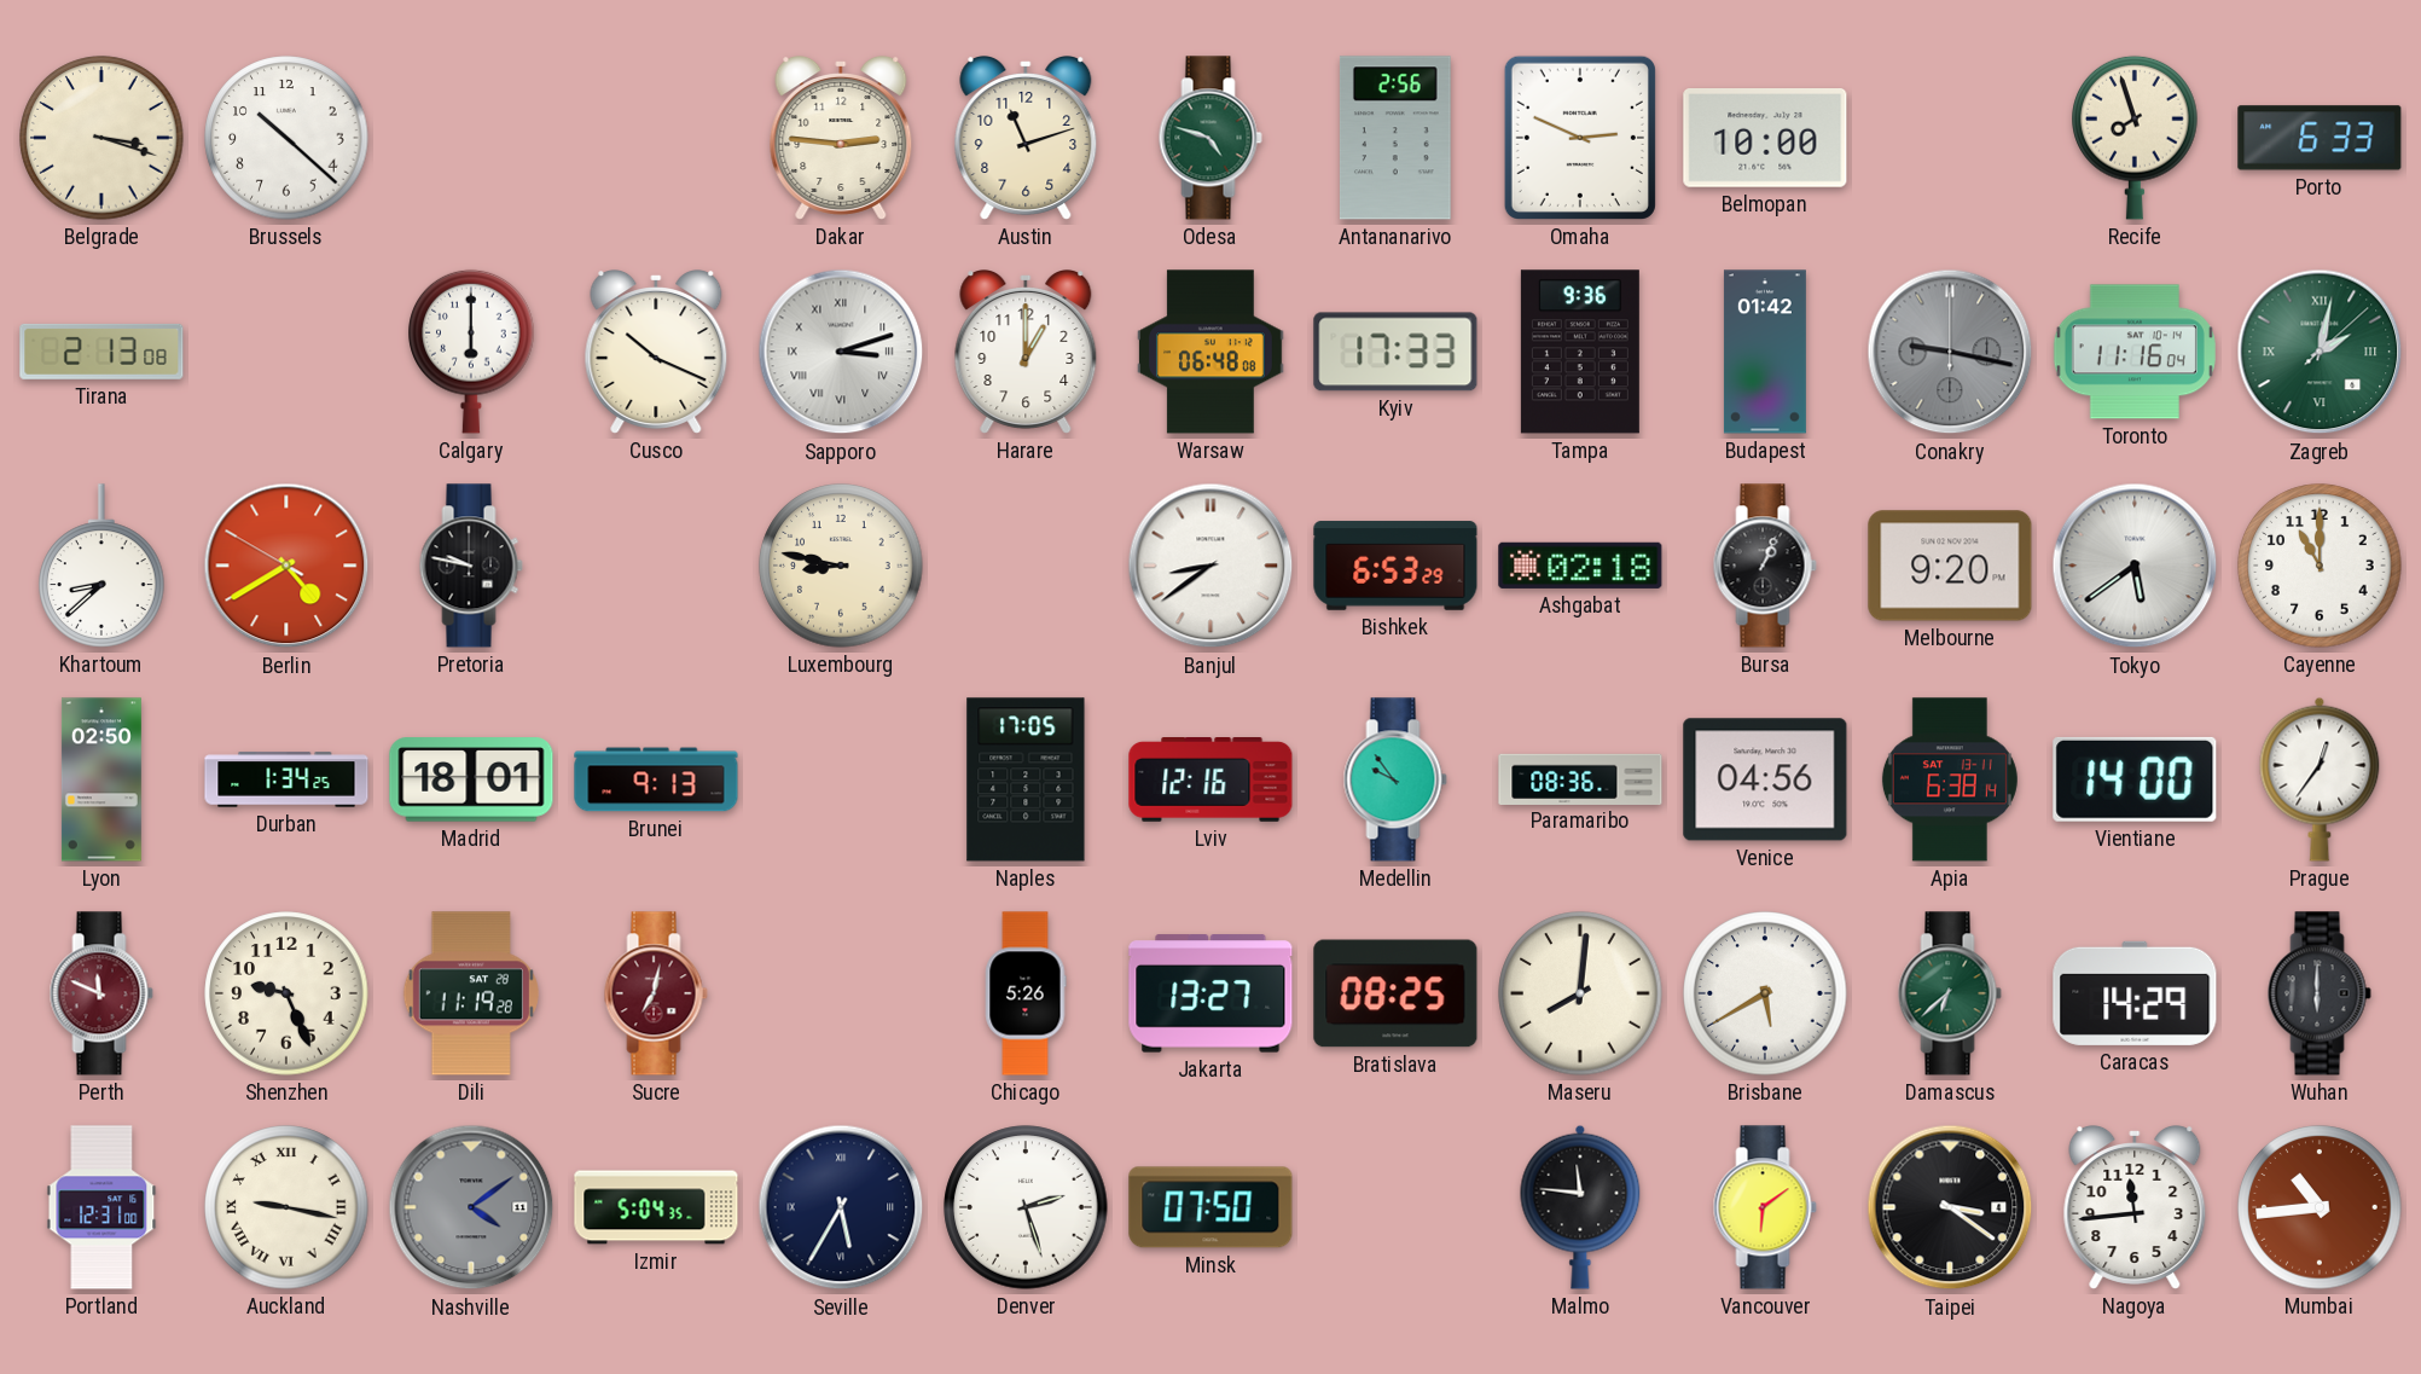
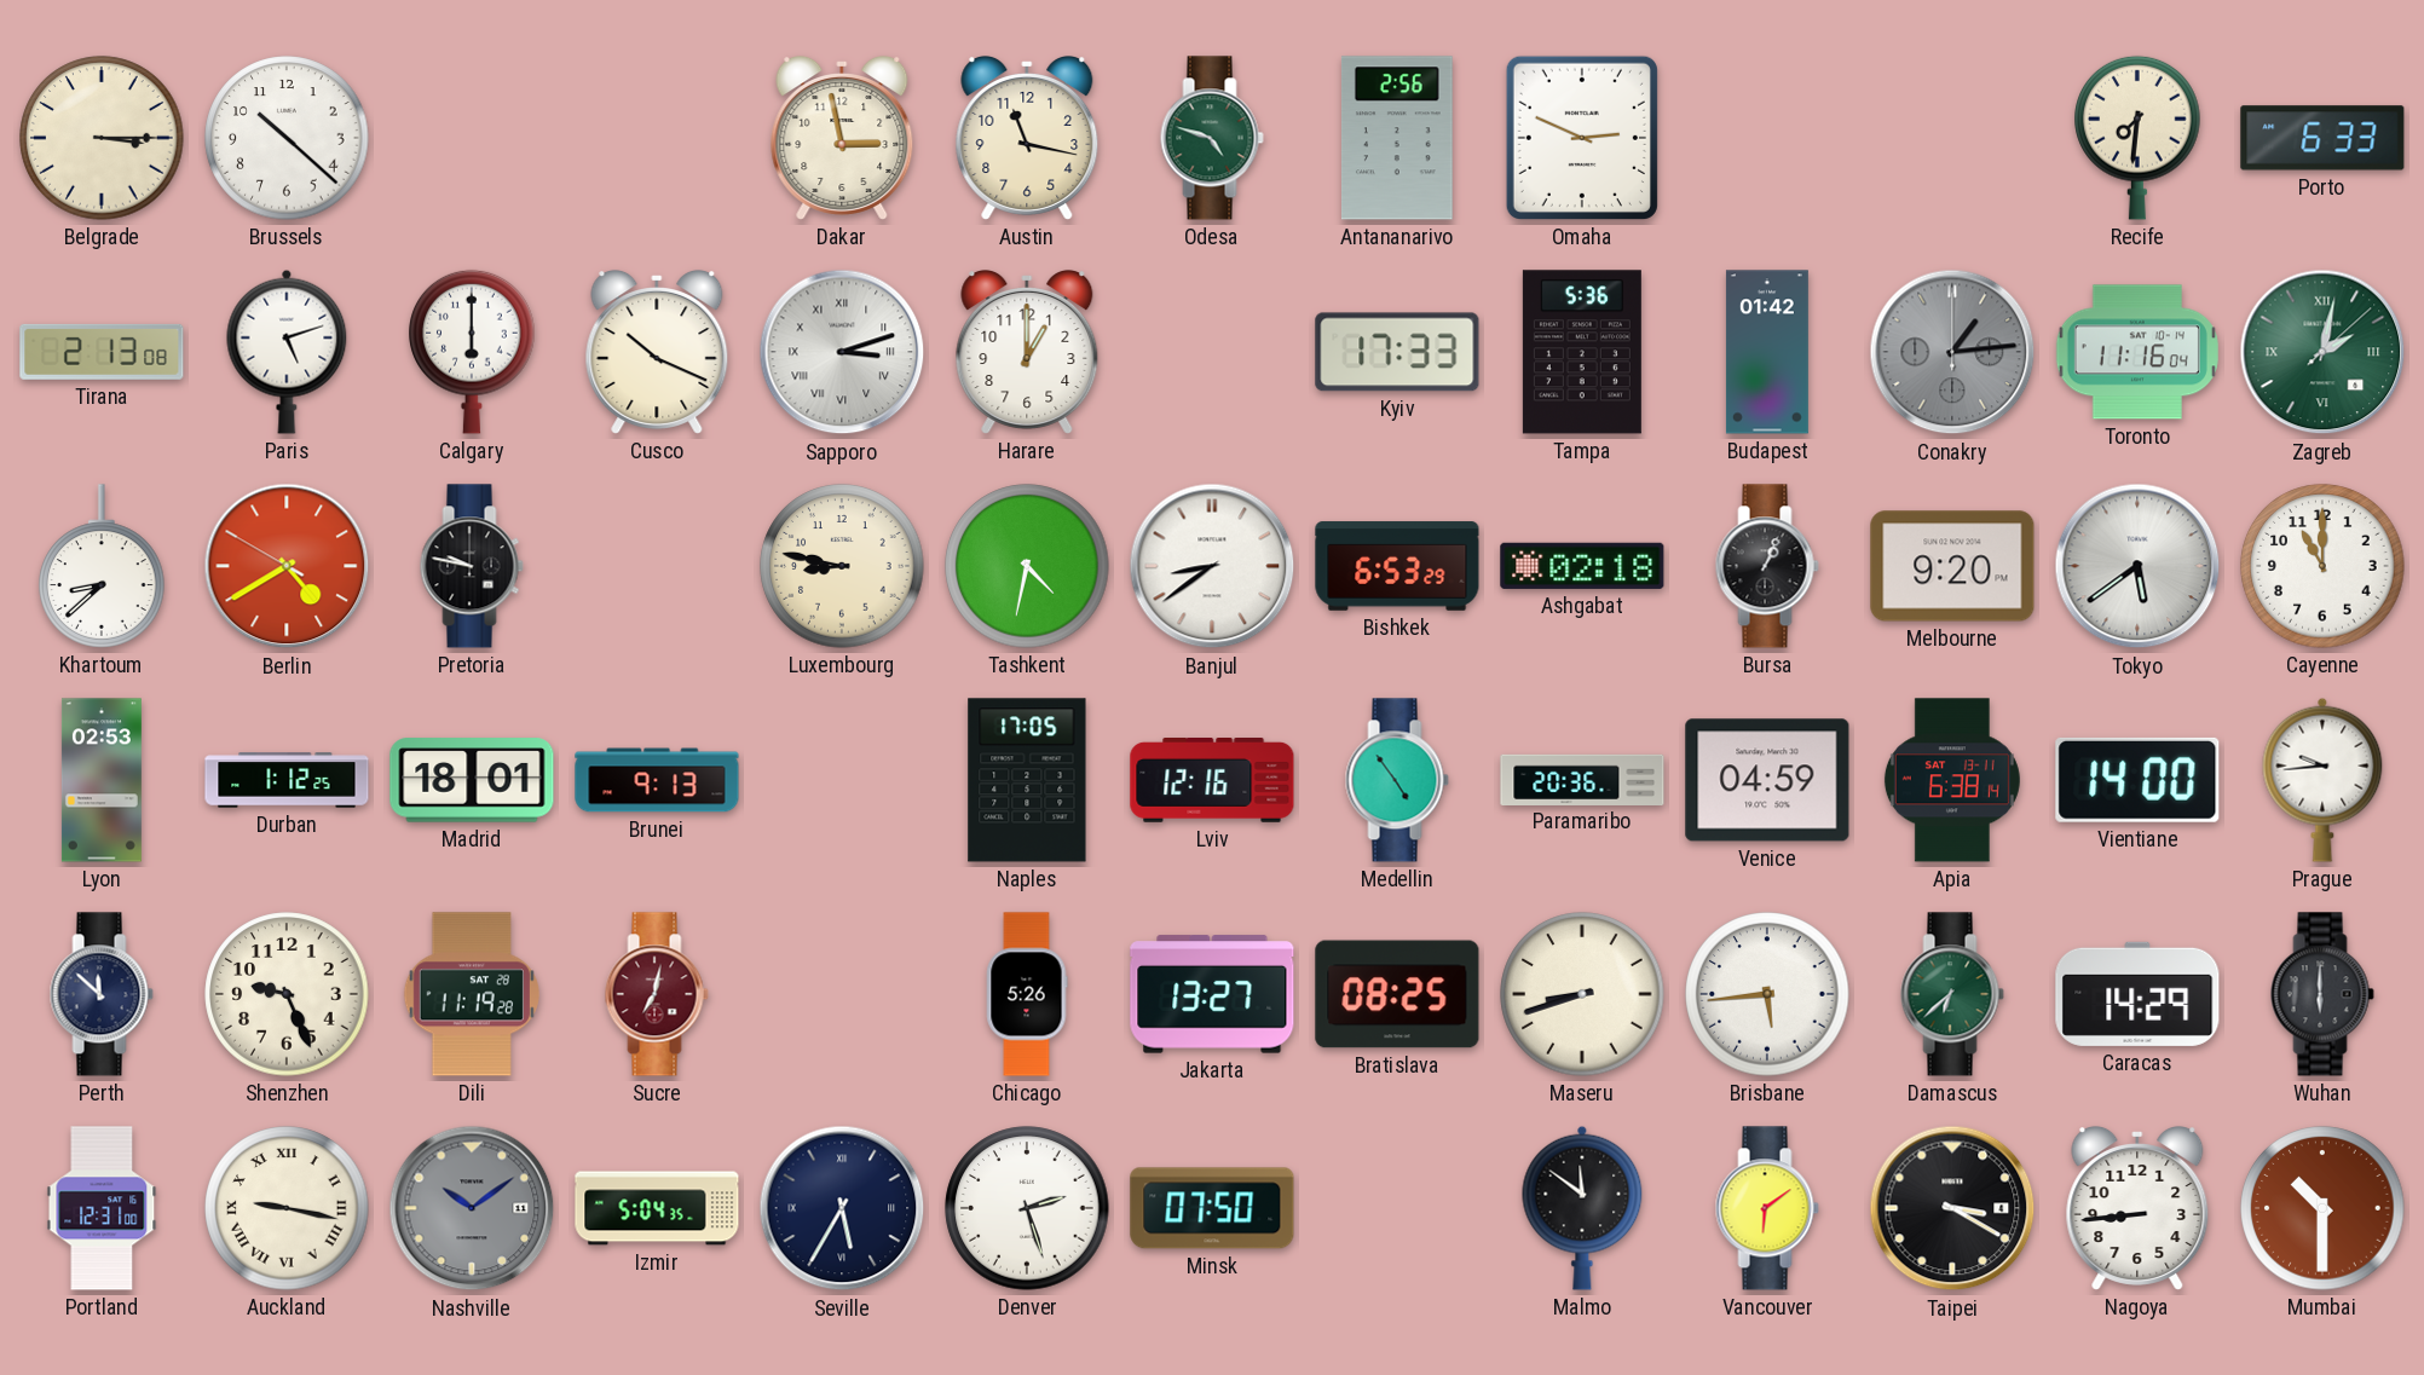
Belgrade: 3:18 -> 3:15
Dakar: 2:46 -> 2:58
Austin: 11:12 -> 11:17
Belmopan: 10:00 -> none
Recife: 7:57 -> 7:31
Paris: none -> 5:12
Warsaw: 06:48 -> none
Tampa: 9:36 -> 5:36
Conakry: 9:17 -> 1:14
Tashkent: none -> 4:32
Lyon: 02:50 -> 02:53
Durban: 1:34 -> 1:12
Medellin: 9:54 -> 4:54
Paramaribo: 08:36 -> 20:36
Venice: 04:56 -> 04:59
Prague: 12:36 -> 9:44
Perth: 11:49 -> 11:52
Perth dial: burgundy -> navy
Maseru: 8:01 -> 8:42
Brisbane: 5:40 -> 5:44
Nashville: 4:09 -> 10:09
Malmo: 11:46 -> 11:51
Taipei: 3:21 -> 3:20
Nagoya: 11:44 -> 8:44
Mumbai: 10:44 -> 10:30
